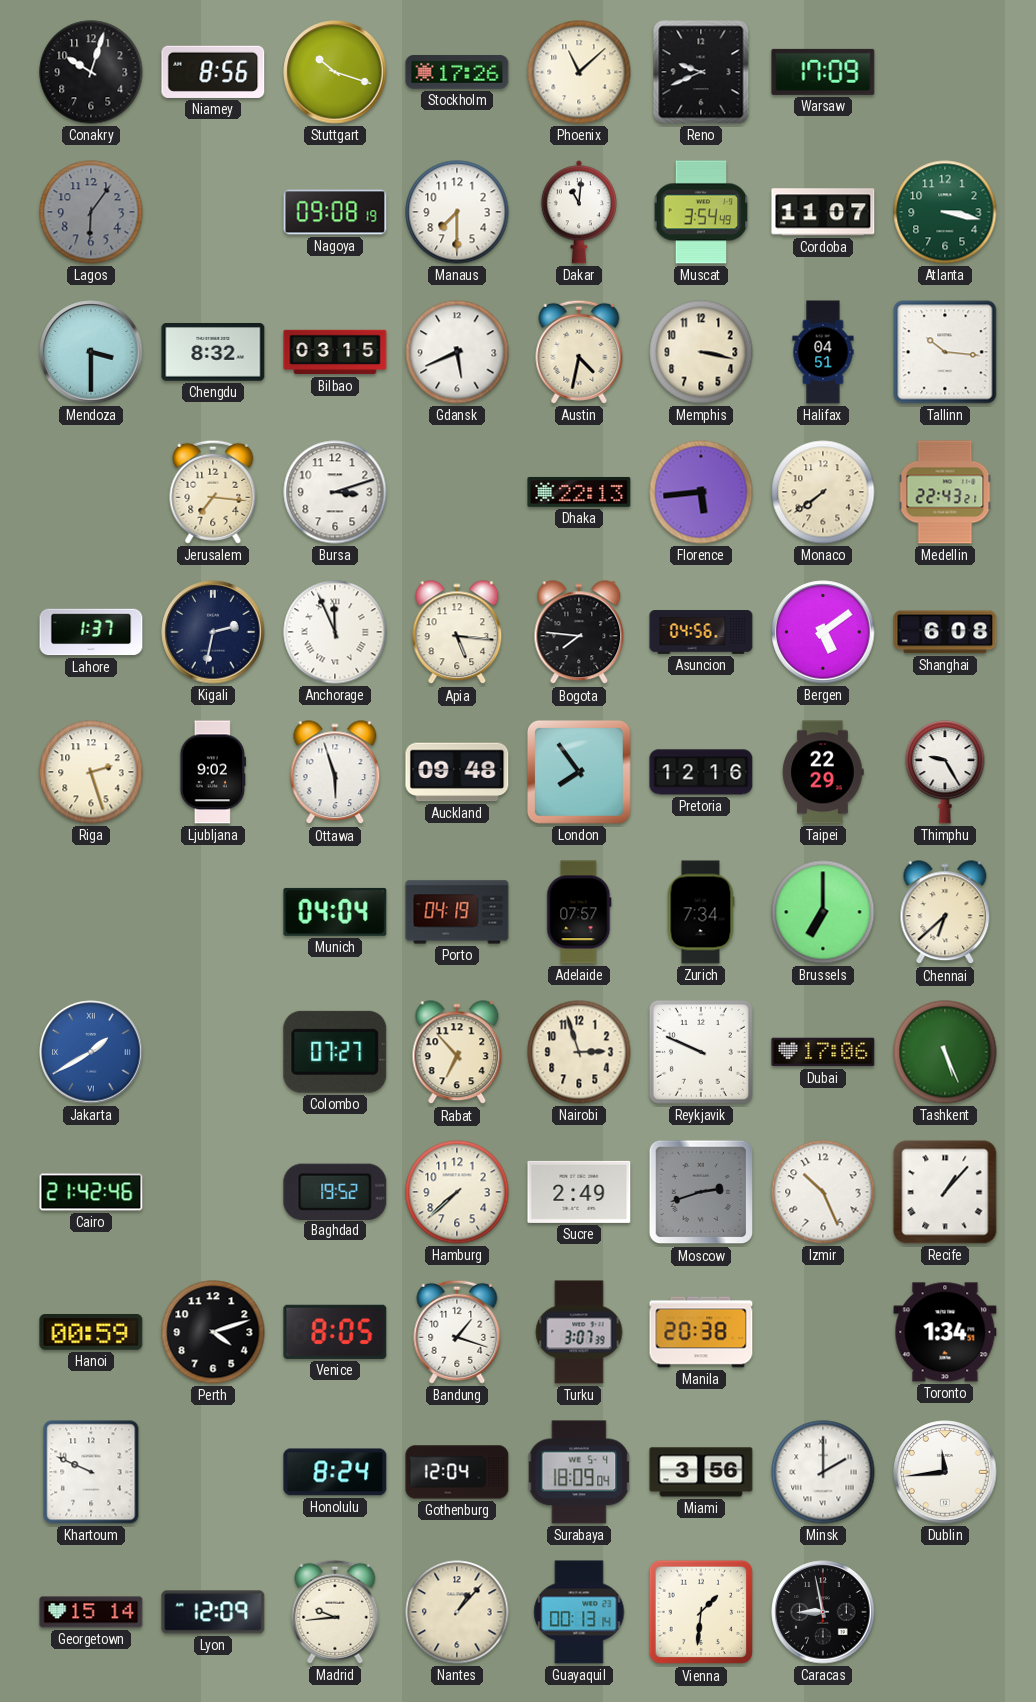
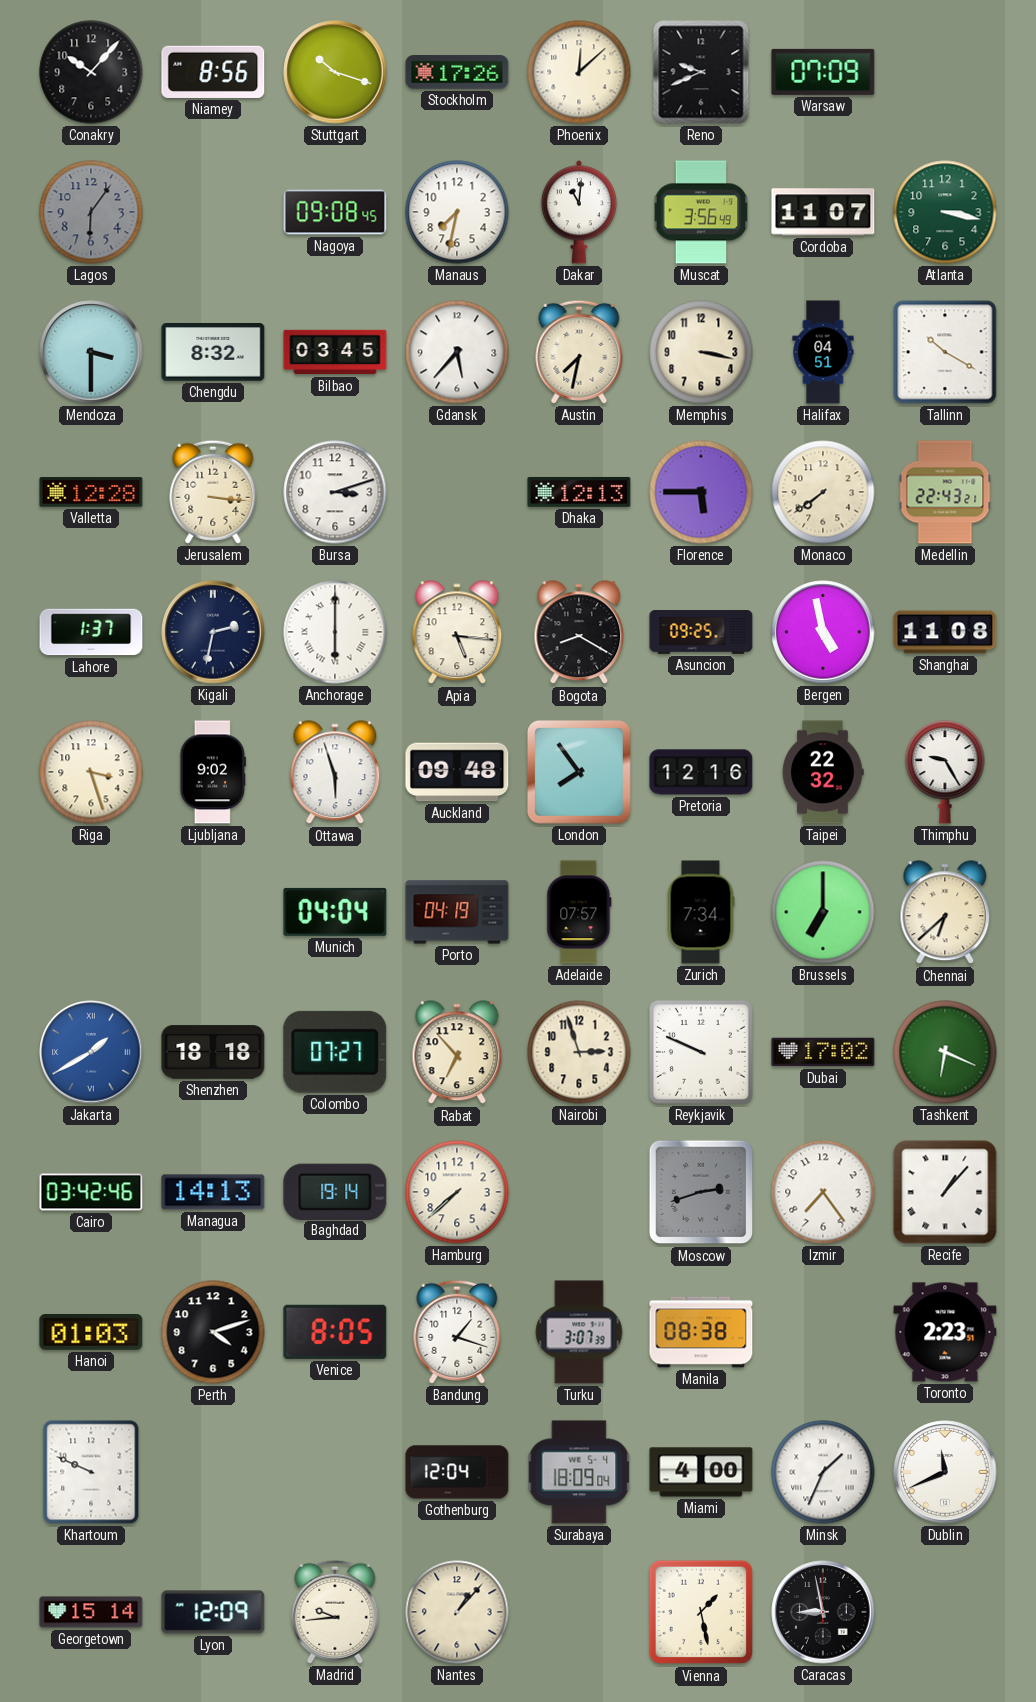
Conakry: 10:03 -> 10:07
Phoenix: 11:08 -> 12:08
Warsaw: 17:09 -> 07:09
Nagoya: 09:08:19 -> 09:08:45
Manaus: 7:30 -> 7:32
Muscat: 3:54 -> 3:56
Bilbao: 03:15 -> 03:45
Gdansk: 5:41 -> 5:37
Austin: 4:32 -> 7:32
Tallinn: 10:16 -> 10:20
Valletta: none -> 12:28
Jerusalem: 7:16 -> 3:16
Dhaka: 22:13 -> 12:13
Florence: 5:44 -> 5:45
Anchorage: 11:56 -> 6:00
Bogota: 7:46 -> 8:20
Asuncion: 04:56 -> 09:25
Bergen: 5:09 -> 4:58
Shanghai: 6:08 -> 11:08
Riga: 2:27 -> 3:27
Taipei: 22:29 -> 22:32
Shenzhen: none -> 18:18
Dubai: 17:06 -> 17:02
Tashkent: 5:26 -> 6:19
Cairo: 21:42 -> 03:42
Managua: none -> 14:13
Baghdad: 19:52 -> 19:14
Sucre: 2:49 -> none
Izmir: 10:26 -> 7:24
Hanoi: 00:59 -> 01:03
Manila: 20:38 -> 08:38
Toronto: 1:34 -> 2:23
Honolulu: 8:24 -> none
Miami: 3:56 -> 4:00
Minsk: 2:00 -> 1:34
Dublin: 11:44 -> 11:41
Guayaquil: 00:13 -> none
Vienna: 1:31 -> 1:28
